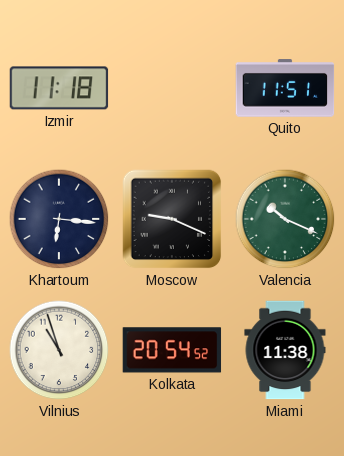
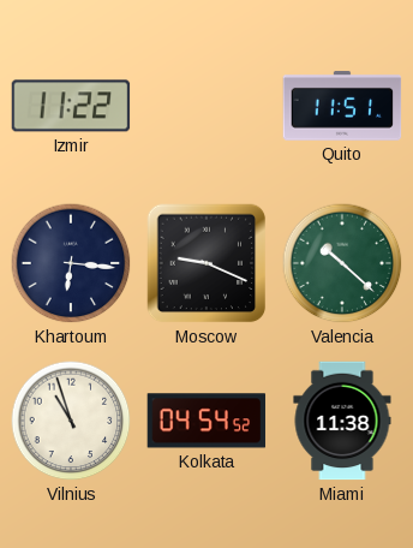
Izmir: 11:18 -> 11:22
Valencia: 10:19 -> 10:22
Kolkata: 20:54 -> 04:54
